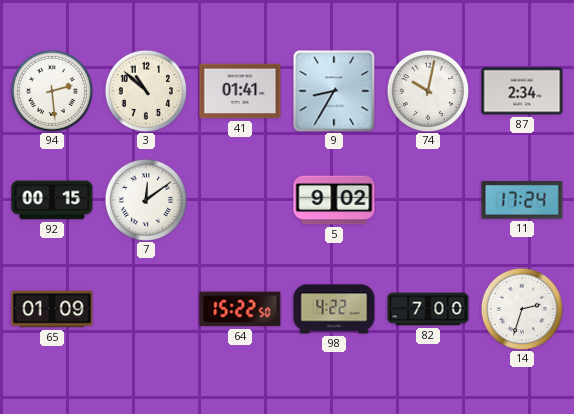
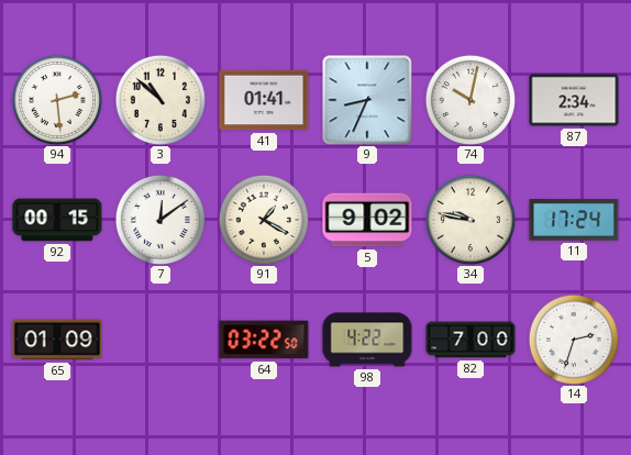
9: 8:35 -> 8:34
91: none -> 1:20
34: none -> 9:47
64: 15:22 -> 03:22
